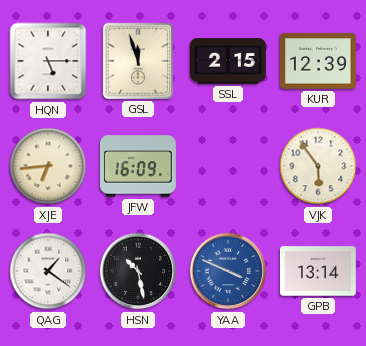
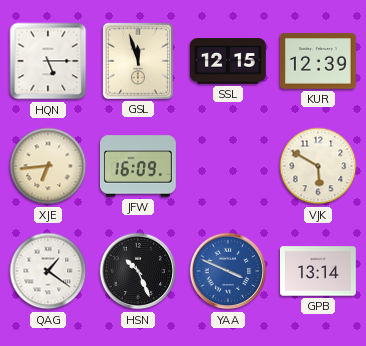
SSL: 2:15 -> 12:15
VJK: 5:54 -> 5:50
HSN: 10:28 -> 10:26
